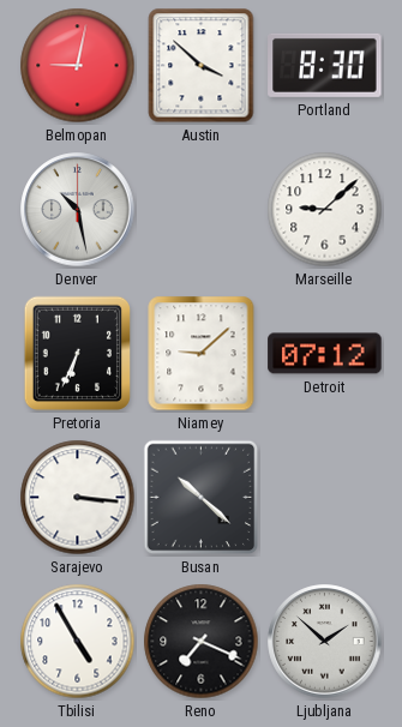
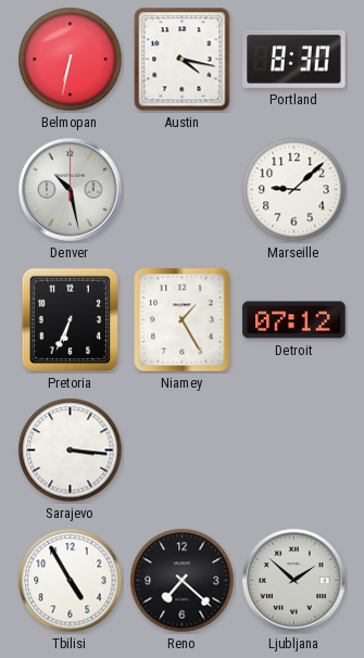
Belmopan: 9:02 -> 6:32
Austin: 3:52 -> 4:17
Niamey: 9:08 -> 1:25
Busan: 10:22 -> none
Reno: 7:19 -> 7:22
